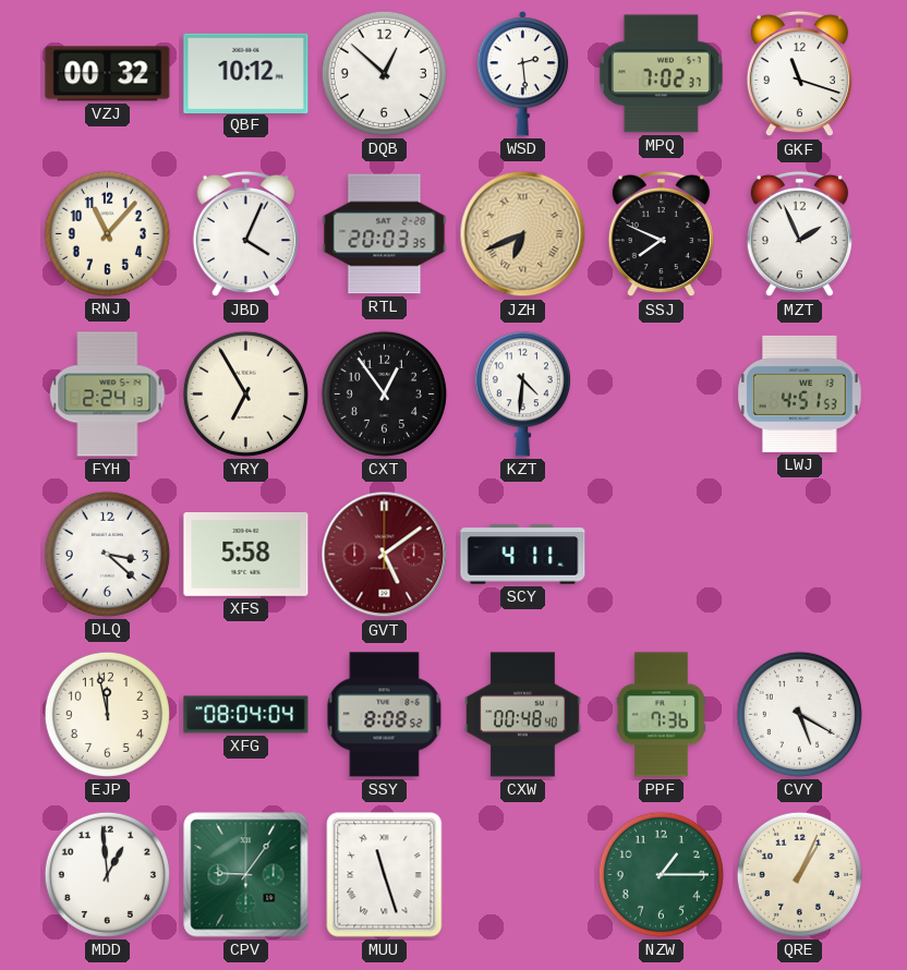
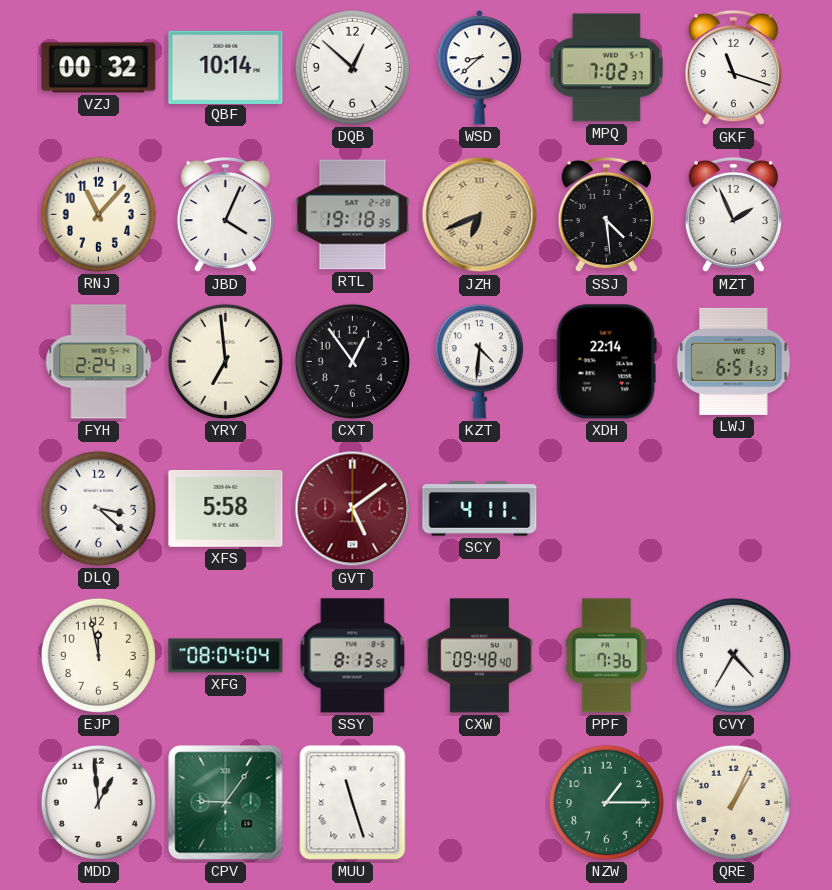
QBF: 10:12 -> 10:14
WSD: 2:29 -> 8:38
RTL: 20:03 -> 19:18
SSJ: 7:49 -> 4:29
YRY: 6:55 -> 6:59
XDH: none -> 22:14
LWJ: 4:51 -> 6:51
SSY: 8:08 -> 8:13
CXW: 00:48 -> 09:48
CVY: 5:20 -> 4:35
